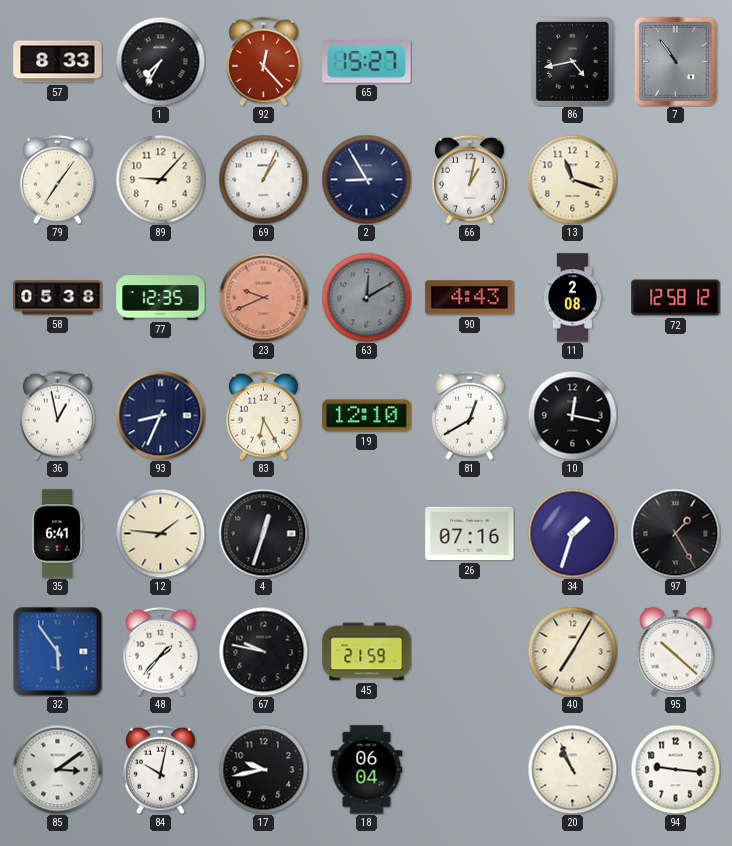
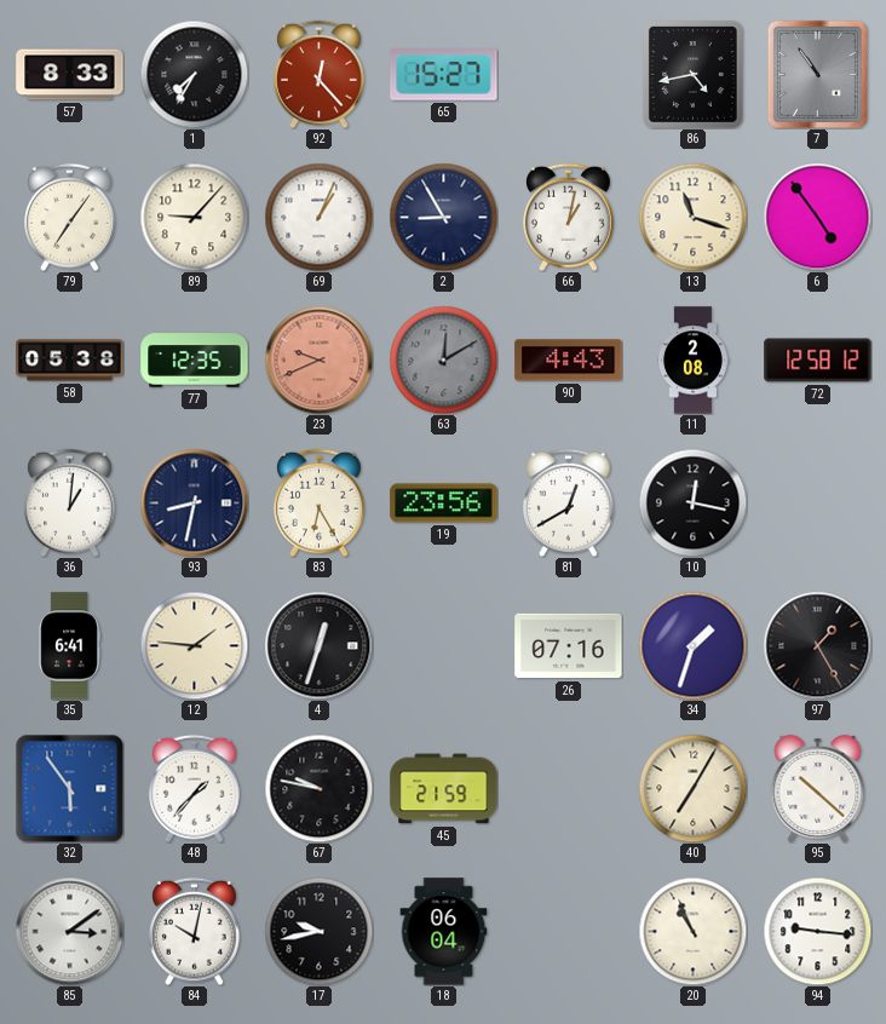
6: none -> 4:54
36: 12:58 -> 1:01
93: 8:34 -> 8:32
19: 12:10 -> 23:56
